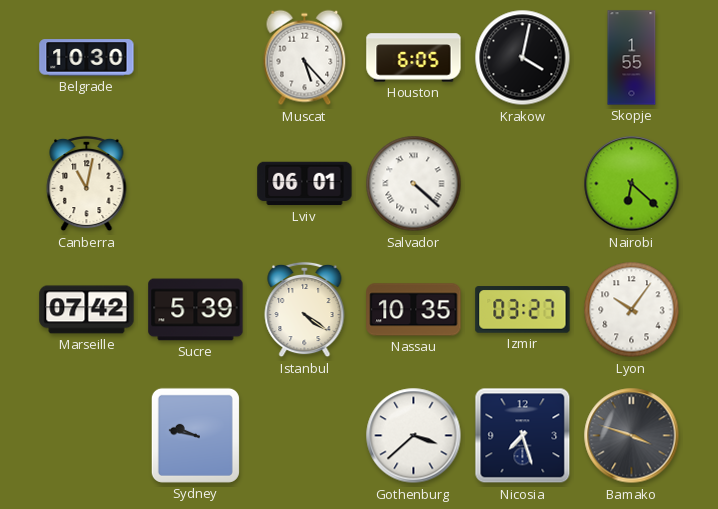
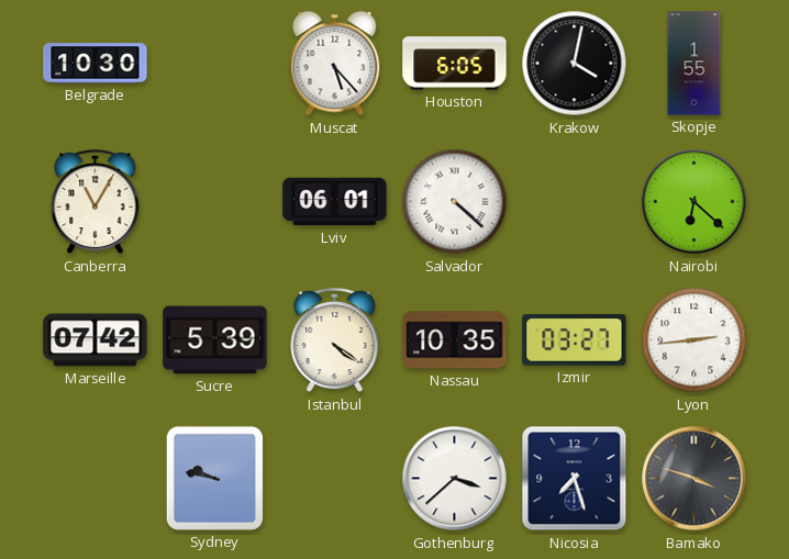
Canberra: 11:02 -> 11:05
Lyon: 10:06 -> 2:44
